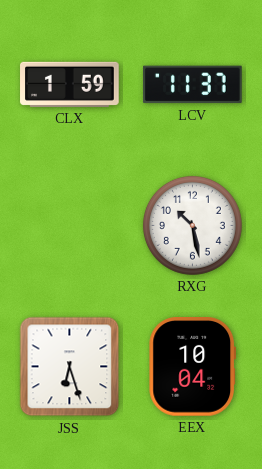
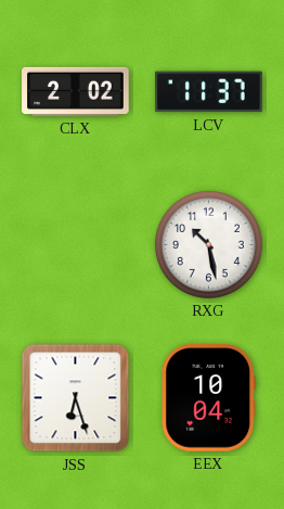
CLX: 1:59 -> 2:02
